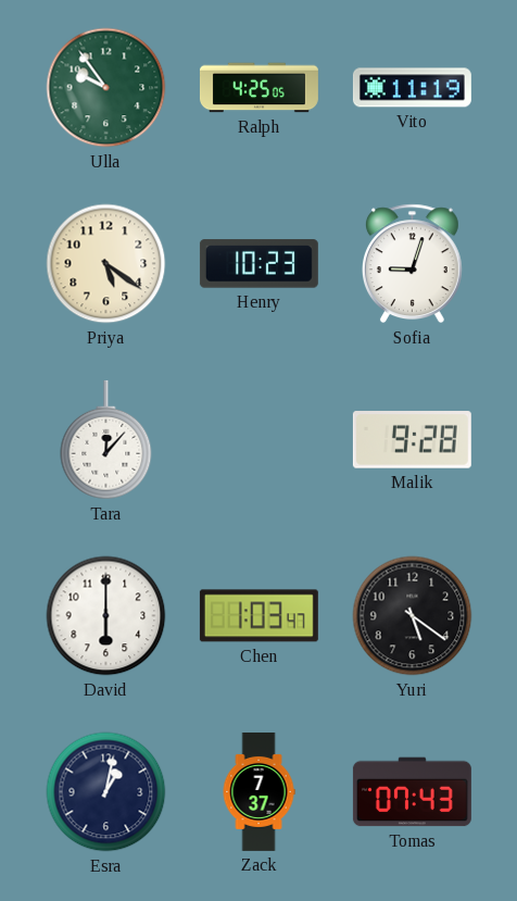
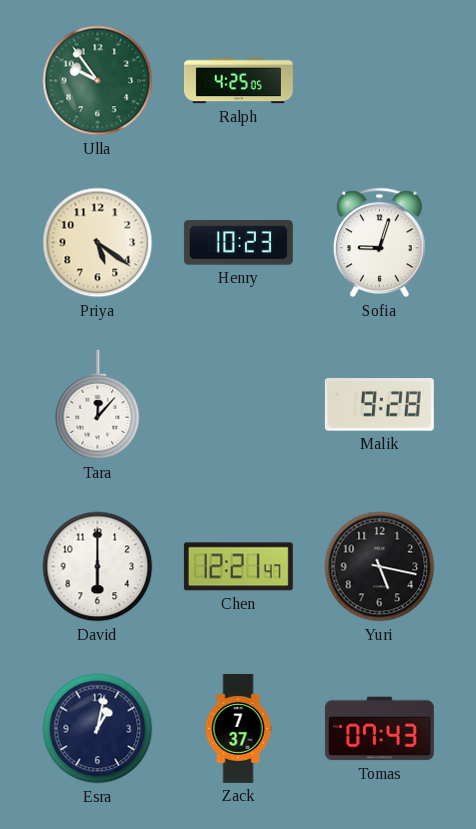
Vito: 11:19 -> none
Chen: 1:03 -> 12:21
Yuri: 5:21 -> 5:17
